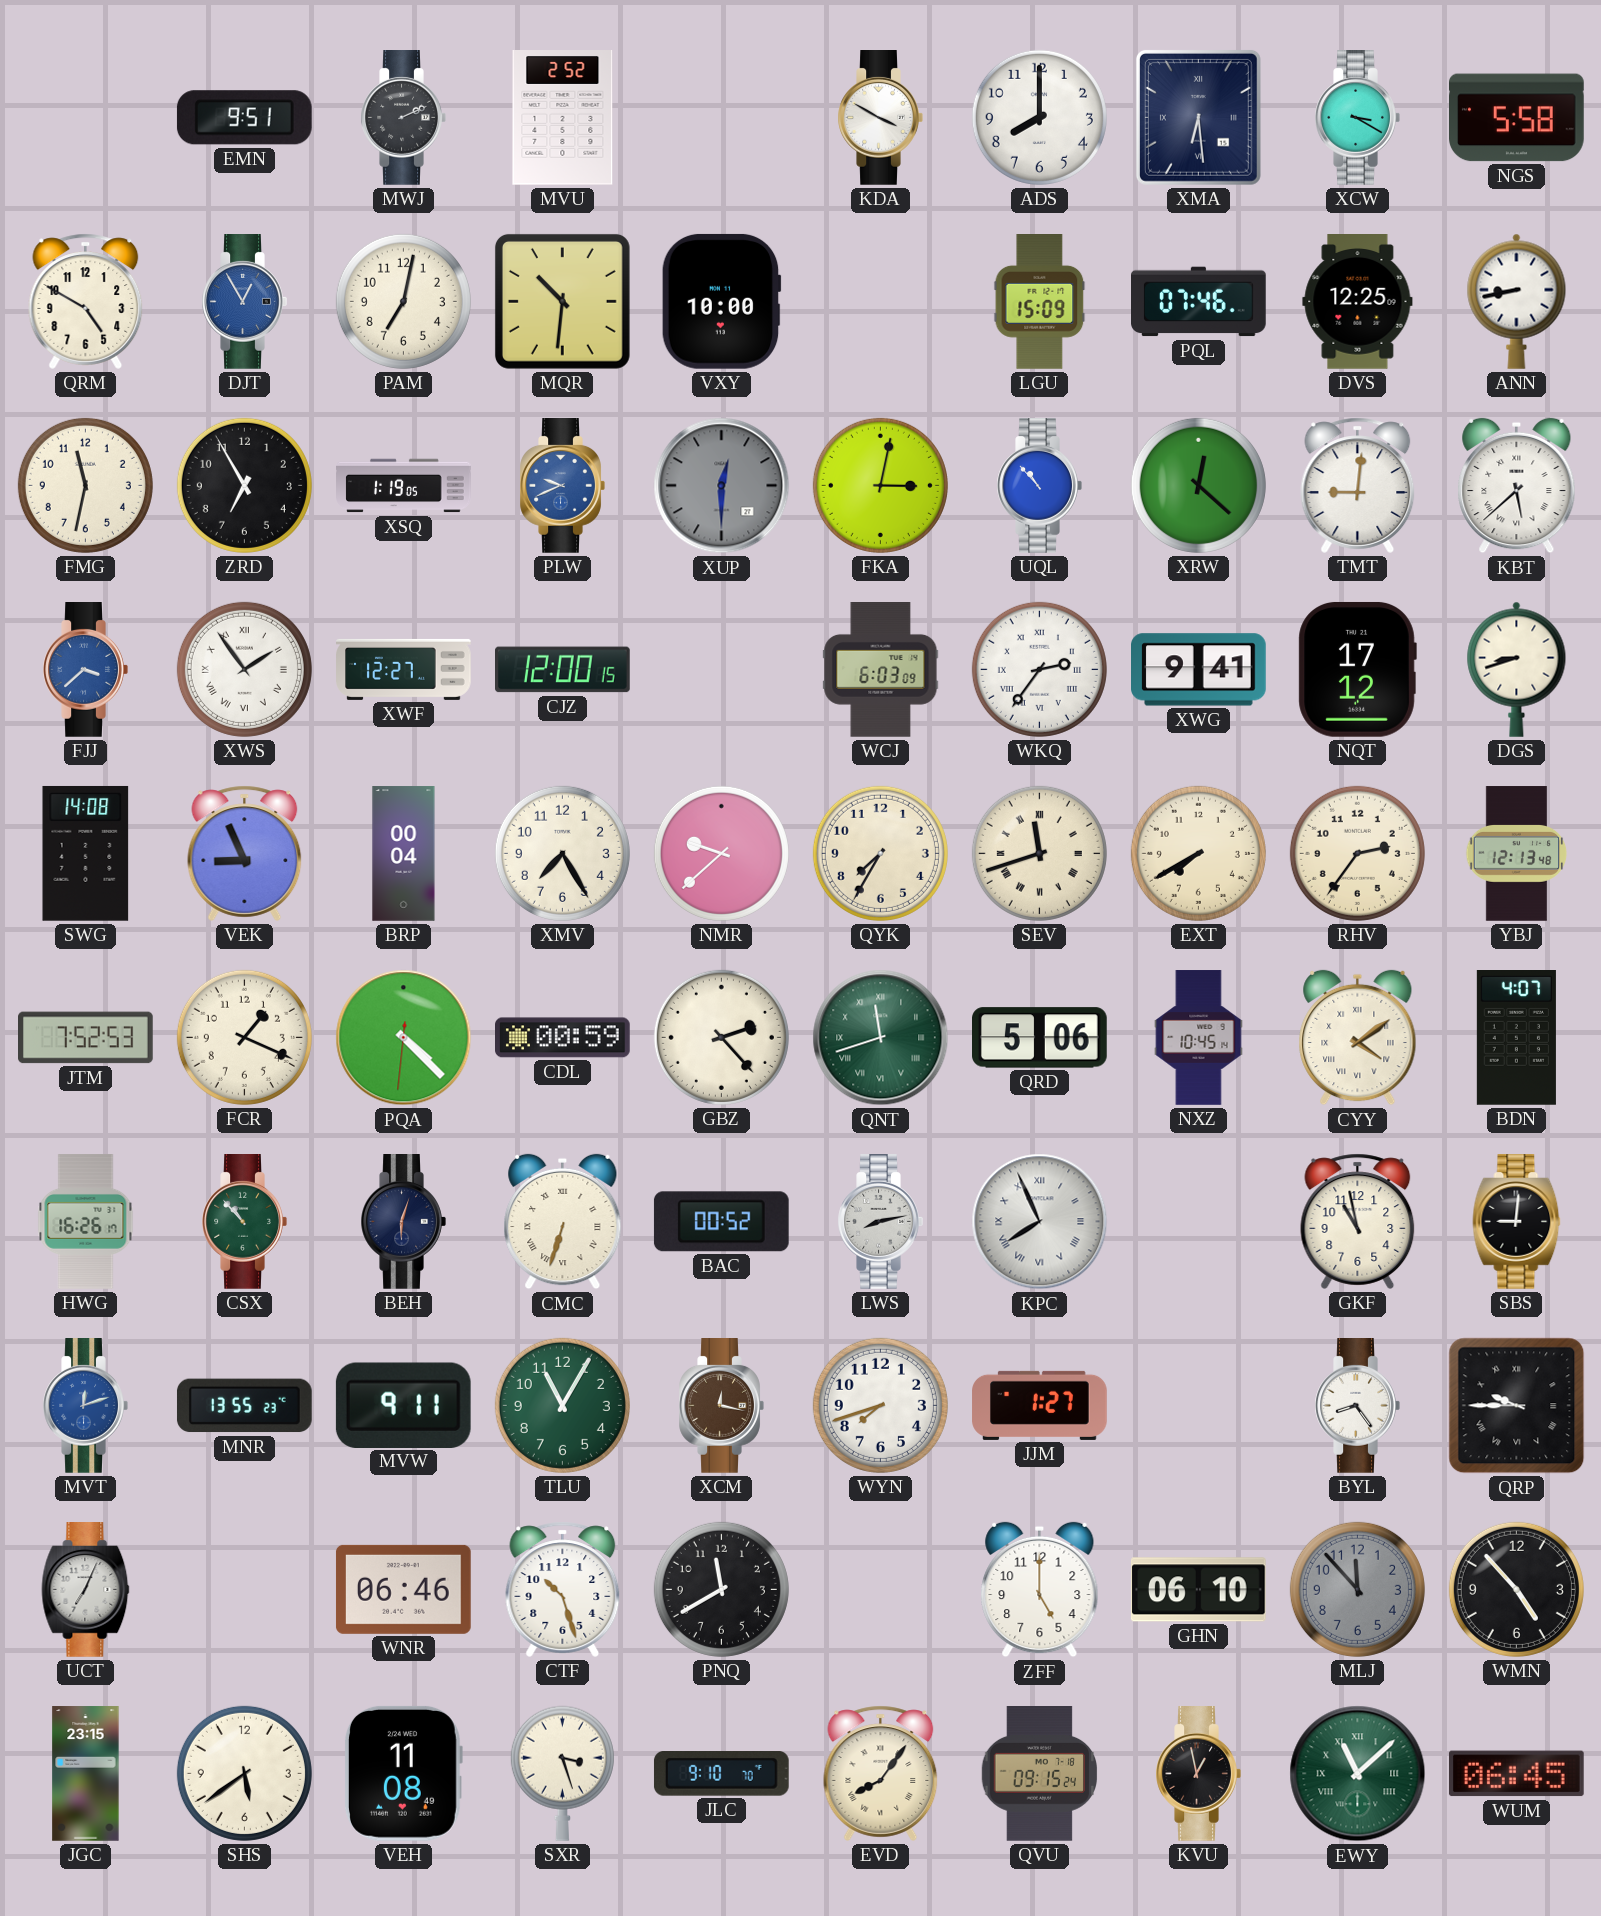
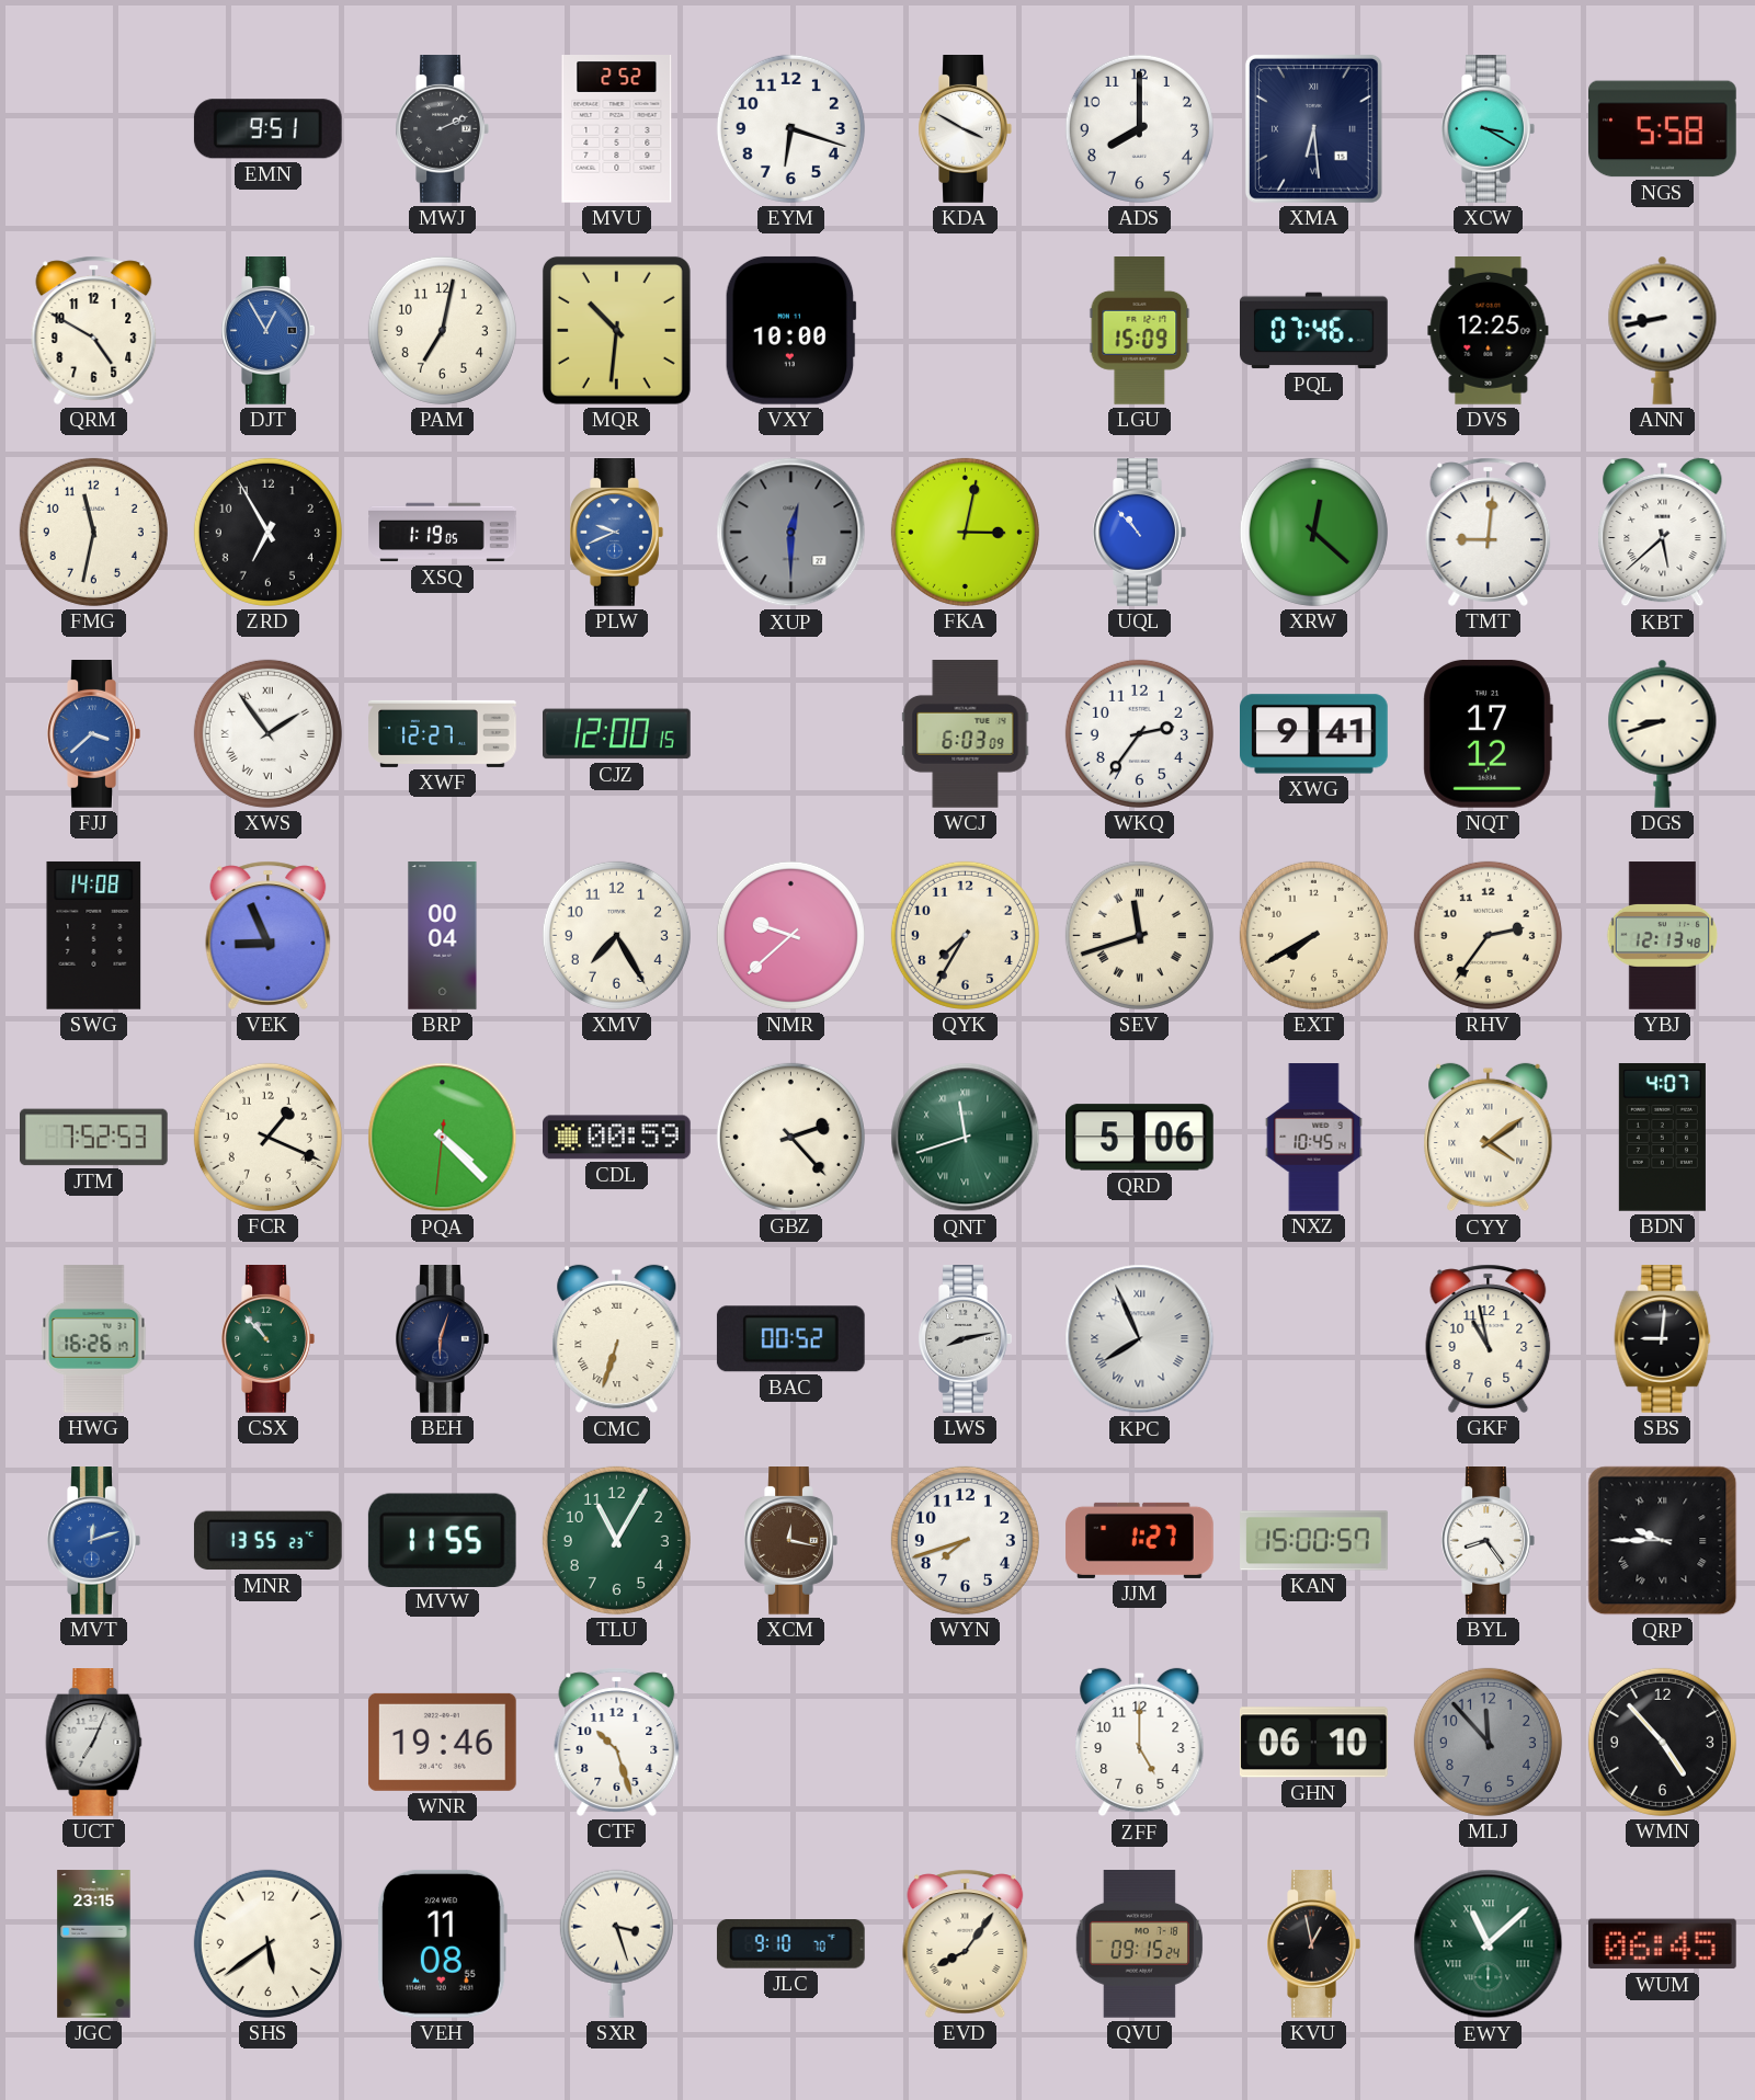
EYM: none -> 6:18
WKQ numerals: Roman -> Arabic
MVW: 9:11 -> 11:55
KAN: none -> 15:00
WNR: 06:46 -> 19:46
PNQ: 11:40 -> none
VEH: 11:08:49 -> 11:08:55
